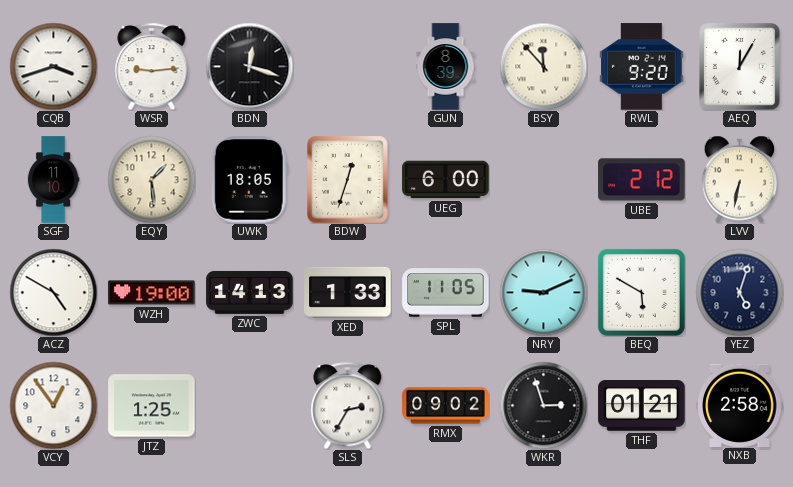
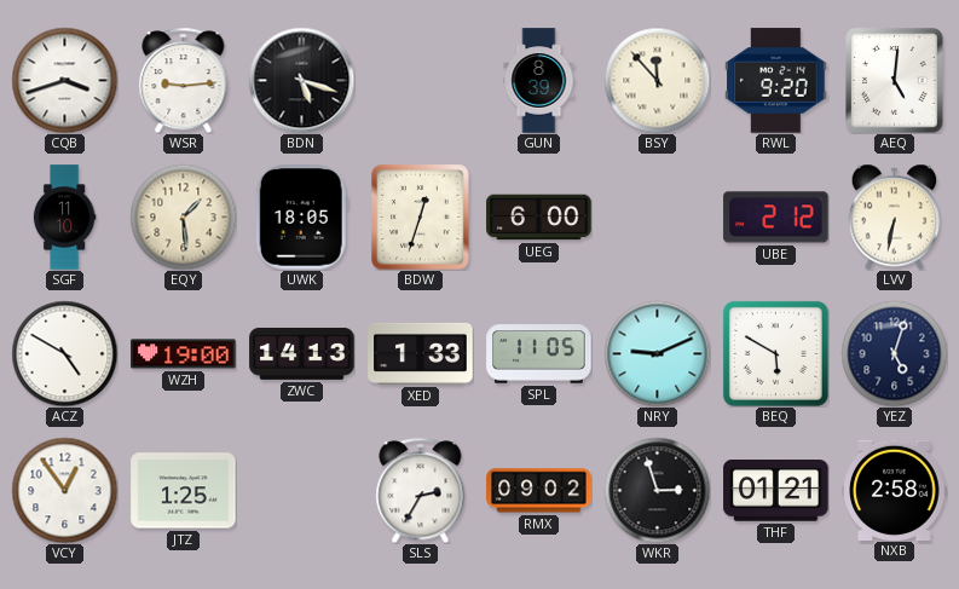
BDN: 12:18 -> 5:18
AEQ: 12:05 -> 5:01
